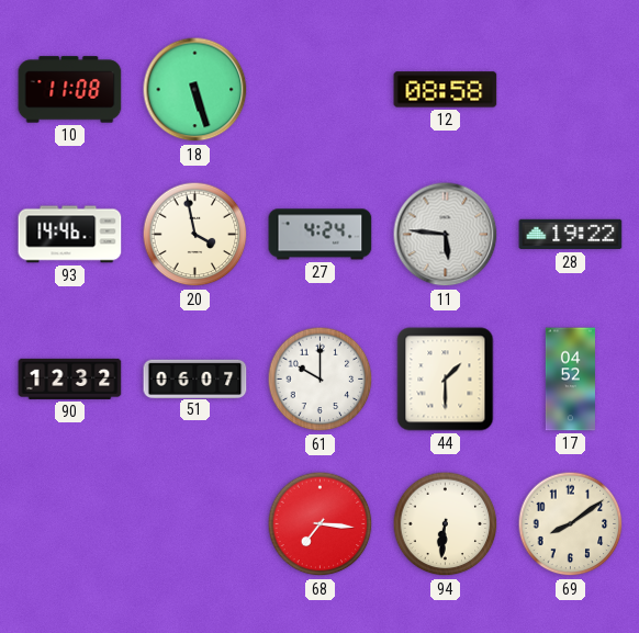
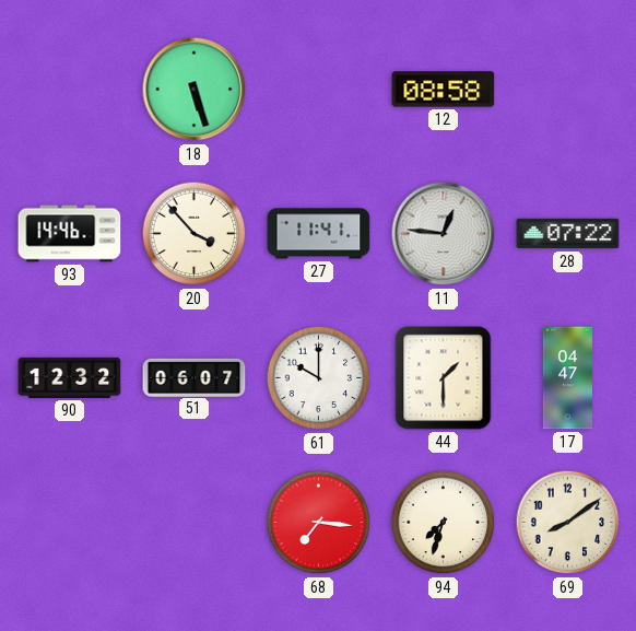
10: 11:08 -> none
20: 3:58 -> 3:53
27: 4:24 -> 11:41
11: 5:46 -> 12:46
28: 19:22 -> 07:22
17: 04:52 -> 04:47
94: 6:31 -> 7:33
